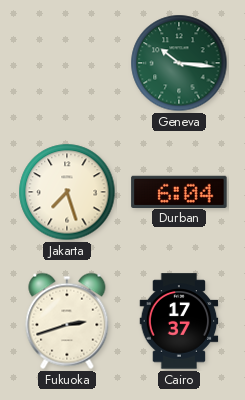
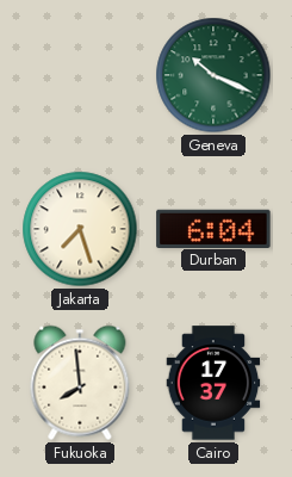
Geneva: 10:16 -> 10:19
Fukuoka: 2:42 -> 7:59
